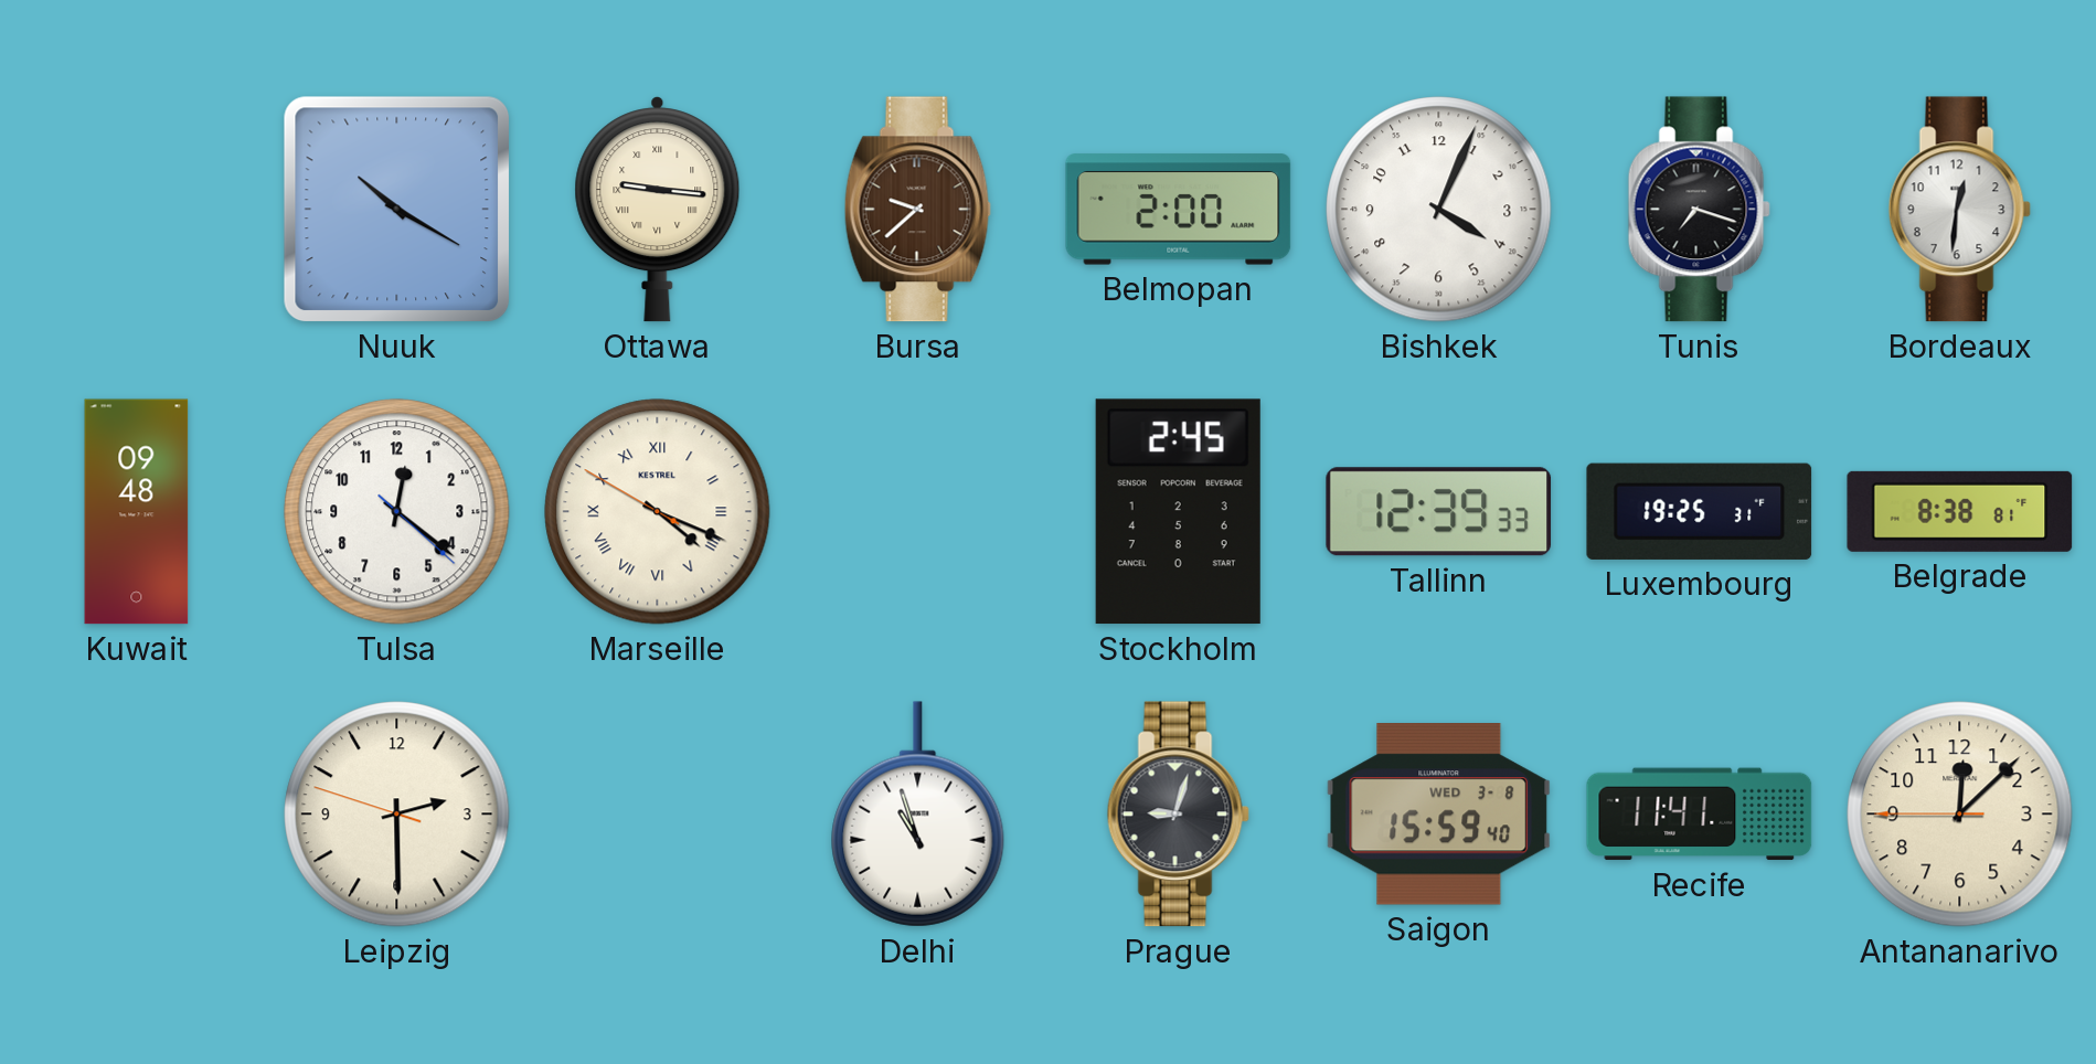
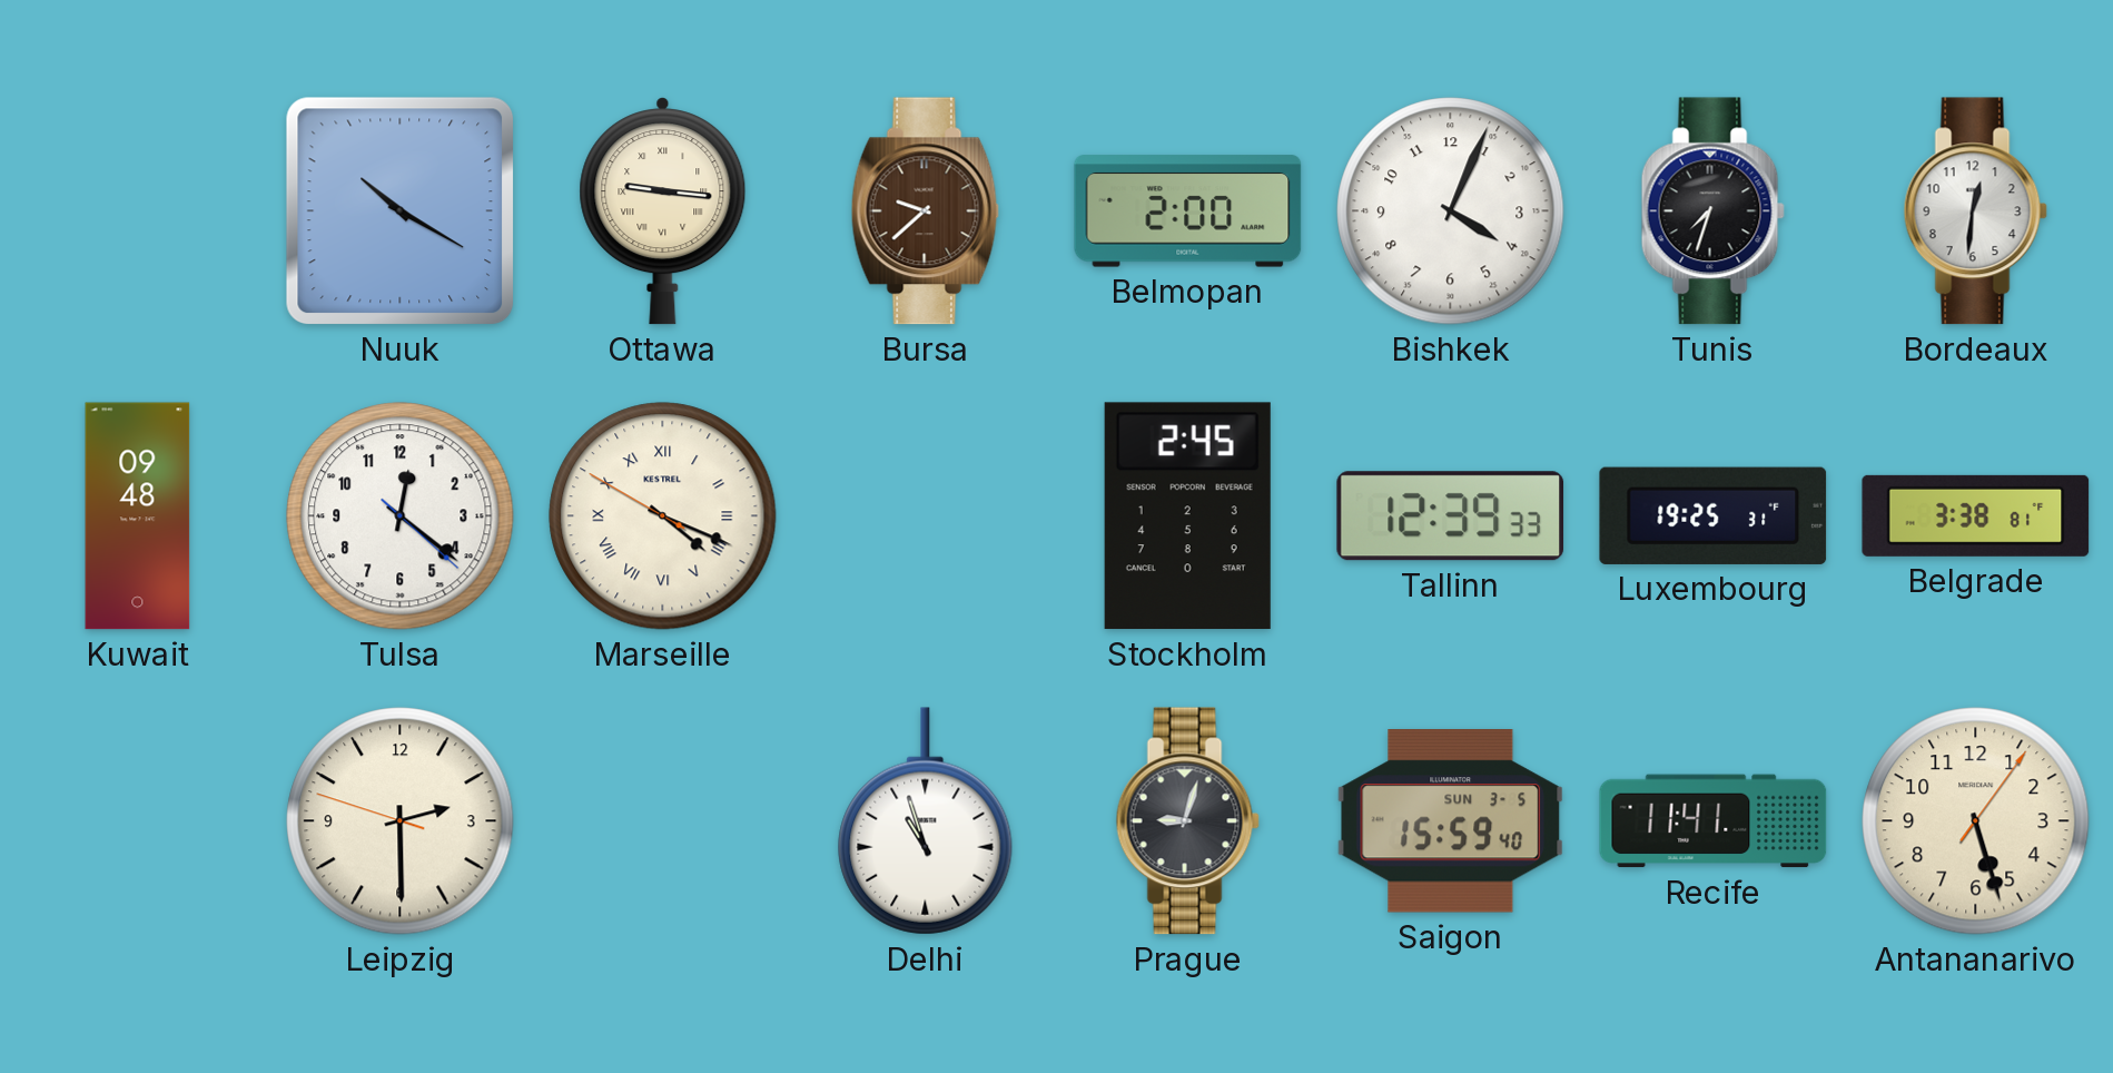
Tunis: 7:18 -> 7:33
Belgrade: 8:38 -> 3:38
Saigon date: WED 3-8 -> SUN 3-5
Antananarivo: 12:07 -> 5:27
